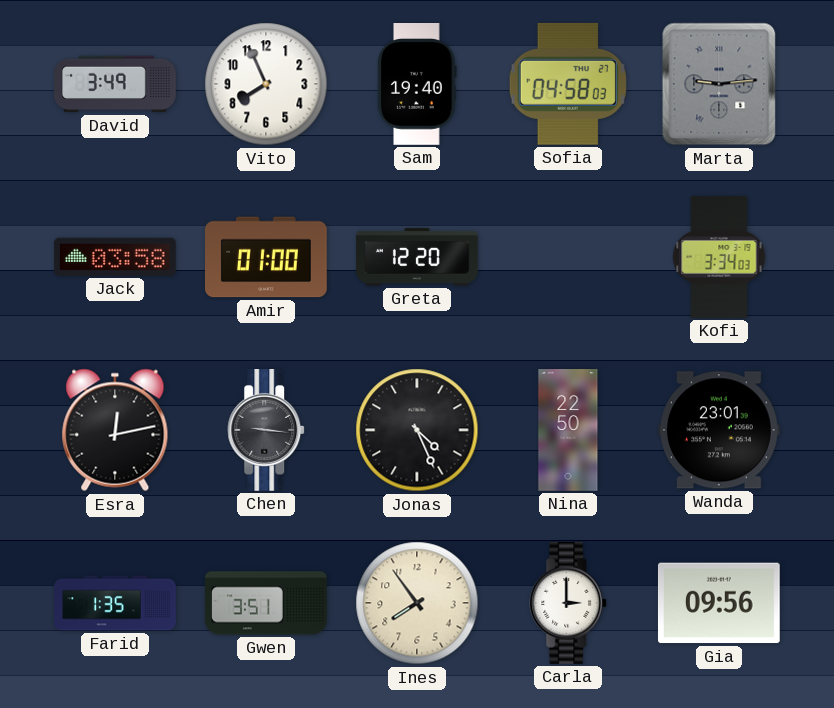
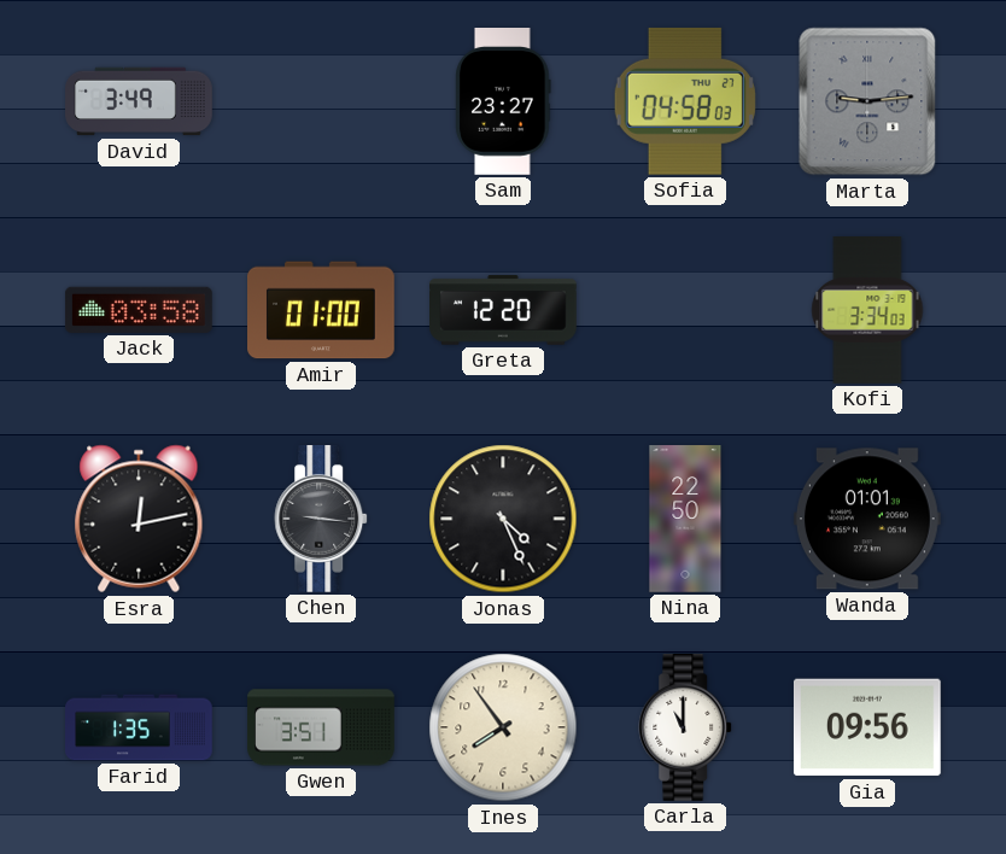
Vito: 7:56 -> none
Sam: 19:40 -> 23:27
Wanda: 23:01 -> 01:01
Carla: 3:00 -> 11:00
